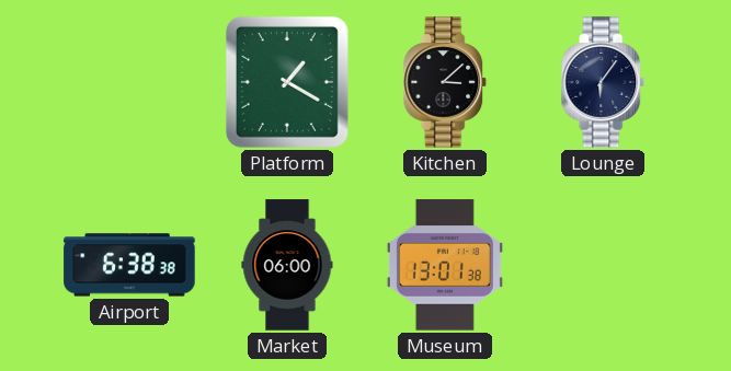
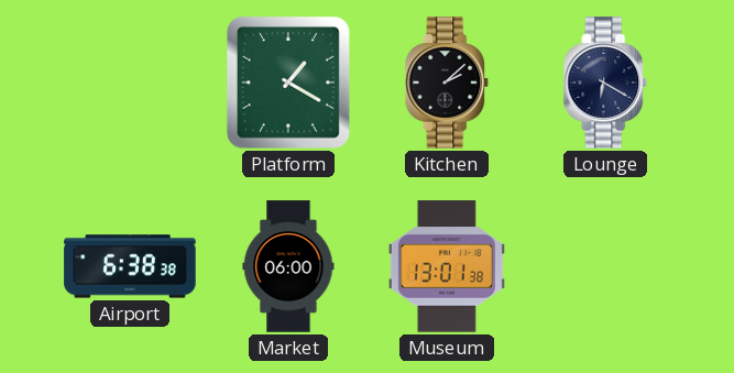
Kitchen: 3:08 -> 2:08
Lounge: 6:06 -> 6:20
